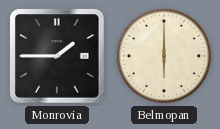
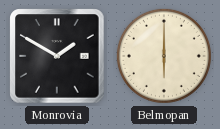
Monrovia: 1:45 -> 1:50
